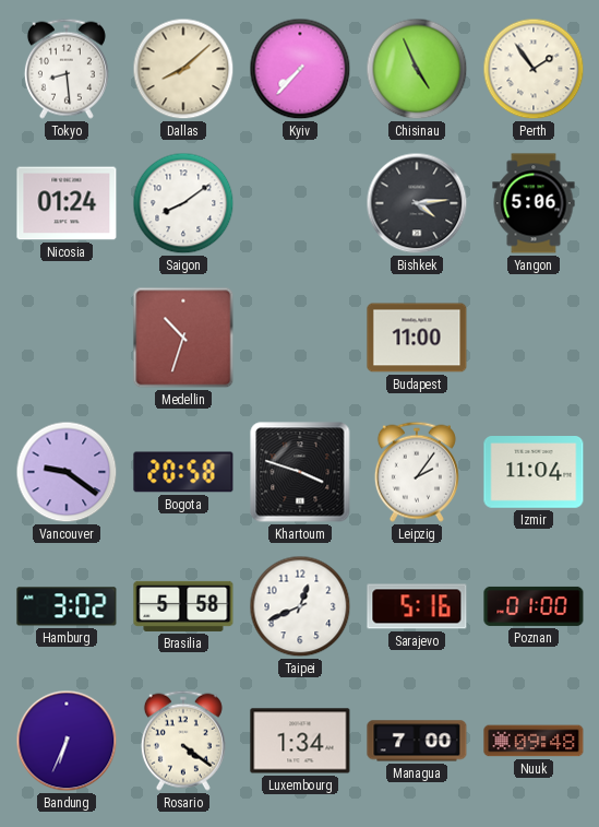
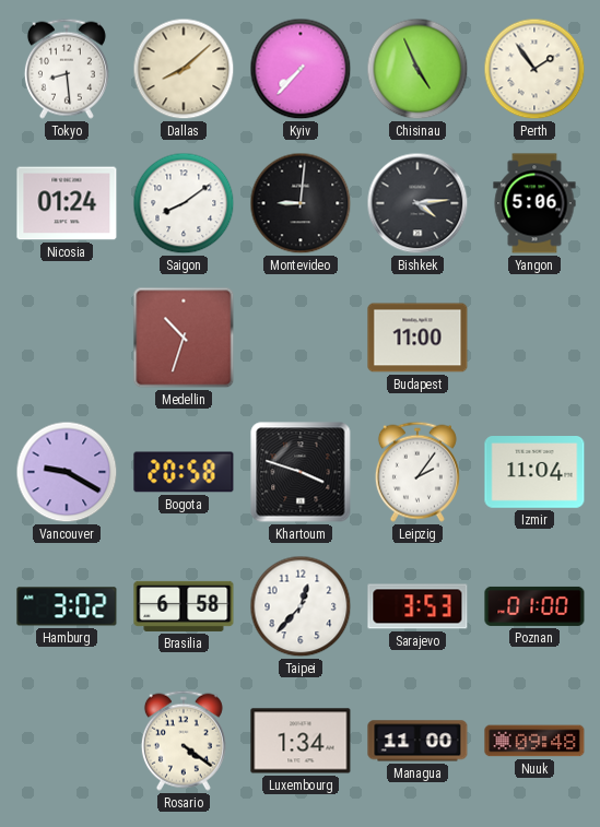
Montevideo: none -> 9:01
Vancouver: 9:21 -> 9:20
Brasilia: 5:58 -> 6:58
Taipei: 12:41 -> 12:37
Sarajevo: 5:16 -> 3:53
Bandung: 6:34 -> none
Managua: 7:00 -> 11:00
